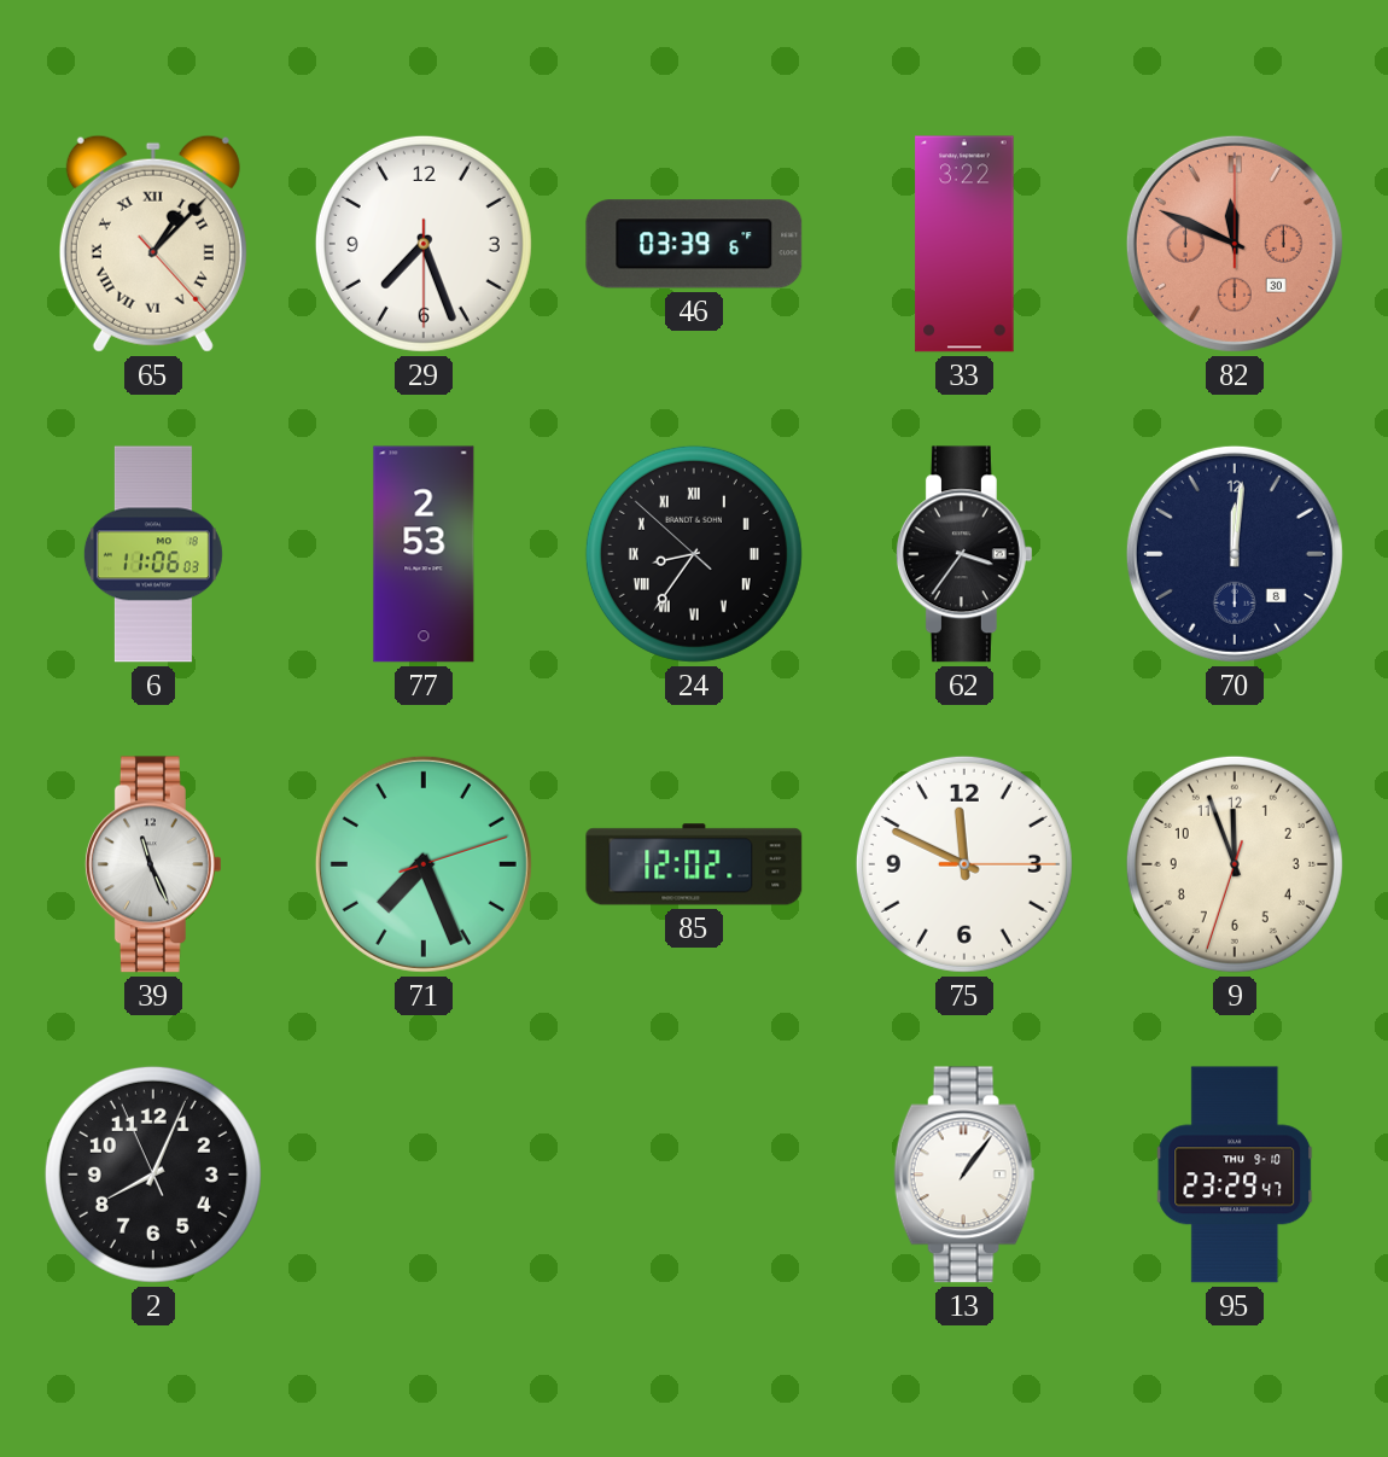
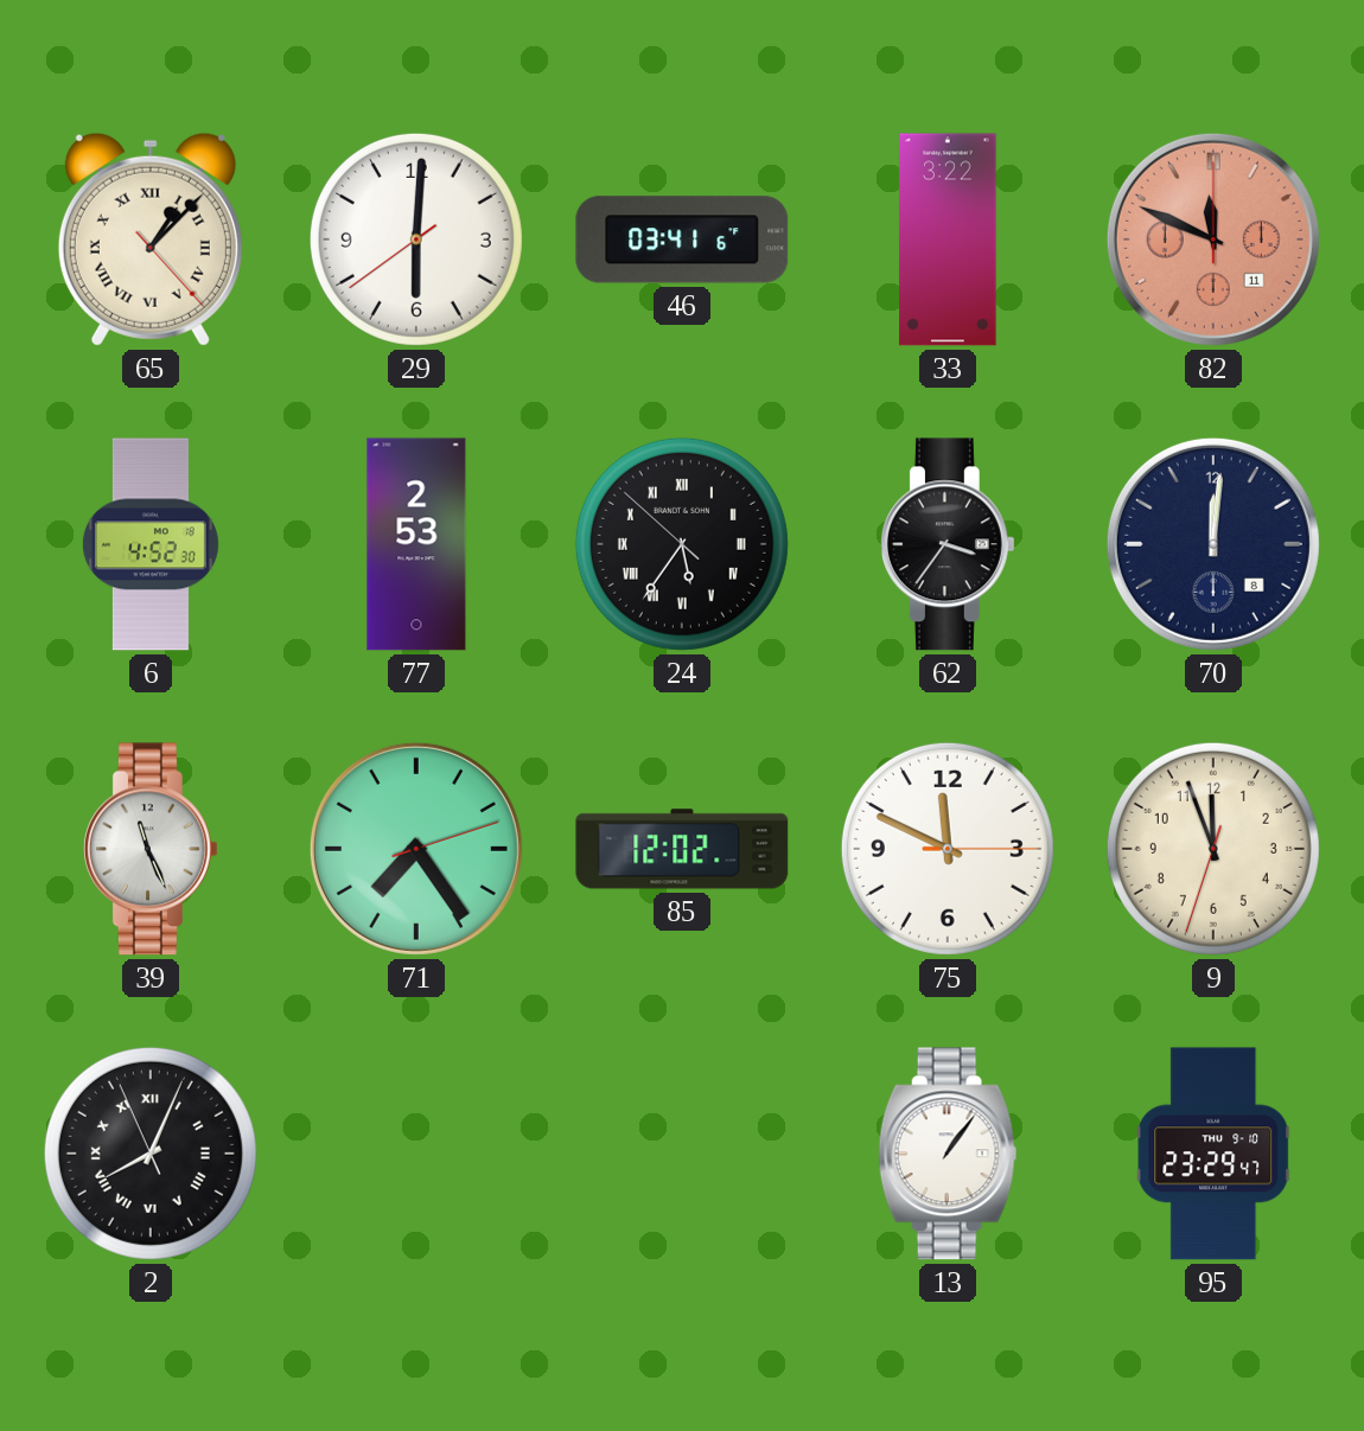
29: 7:26 -> 6:00
46: 03:39 -> 03:41
82 date: 30 -> 11
6: 11:06 -> 4:52
24: 8:35 -> 5:35
71: 7:26 -> 7:24
2 numerals: Arabic -> Roman
